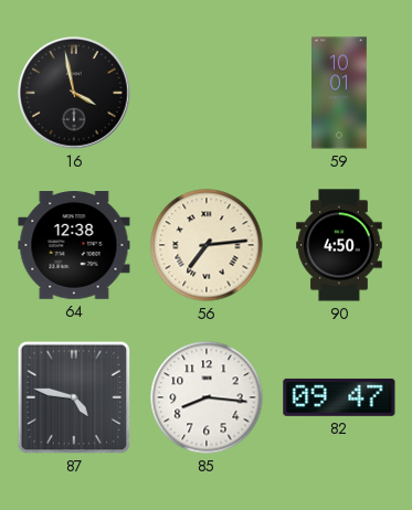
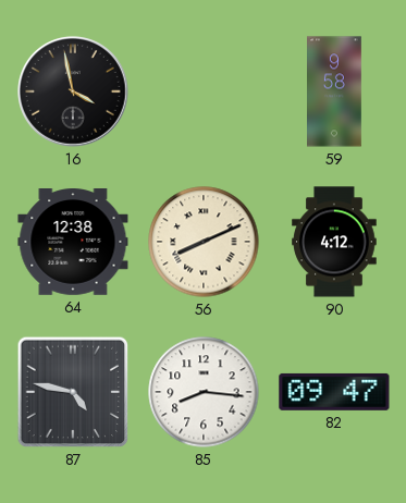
59: 10:01 -> 9:58
56: 7:14 -> 8:11
90: 4:50 -> 4:12
